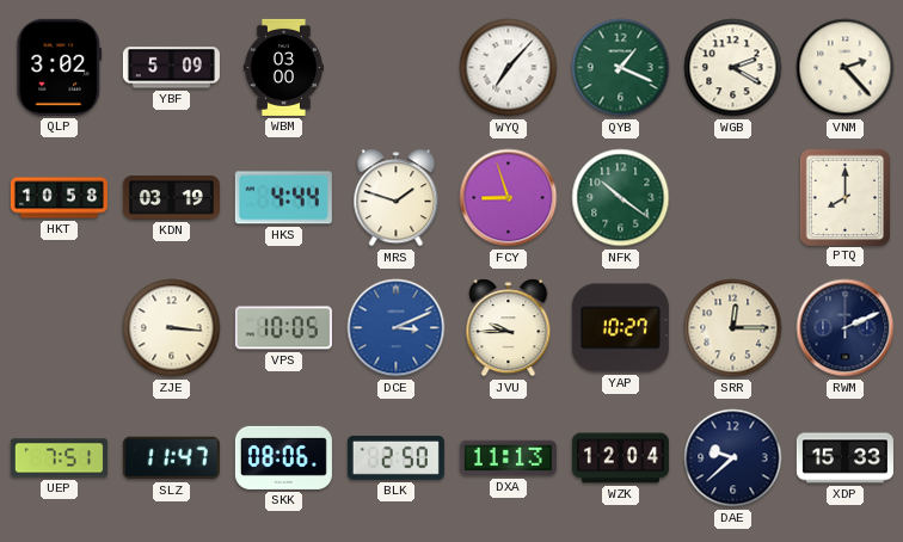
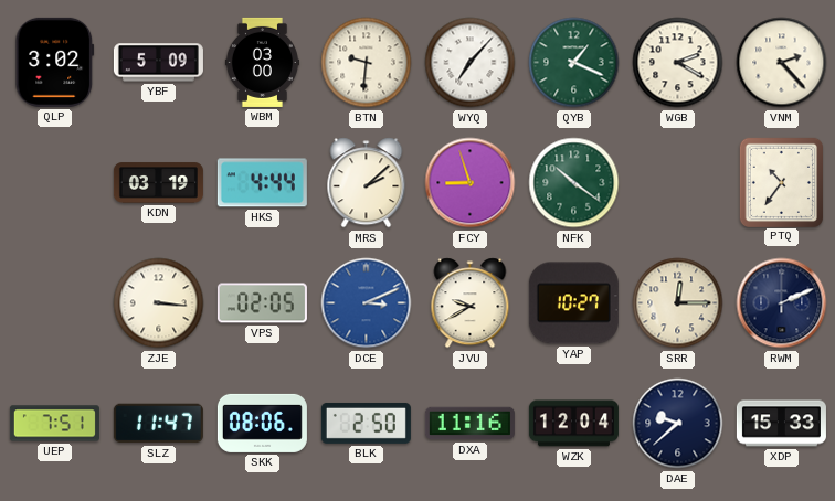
BTN: none -> 9:31
HKT: 10:58 -> none
MRS: 1:48 -> 2:08
PTQ: 8:00 -> 10:36
VPS: 10:05 -> 02:05
JVU: 9:45 -> 9:40
DXA: 11:13 -> 11:16
